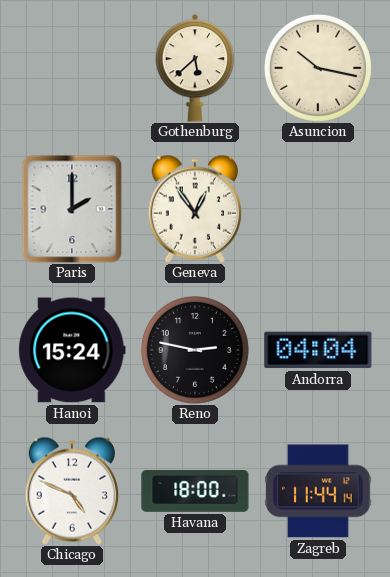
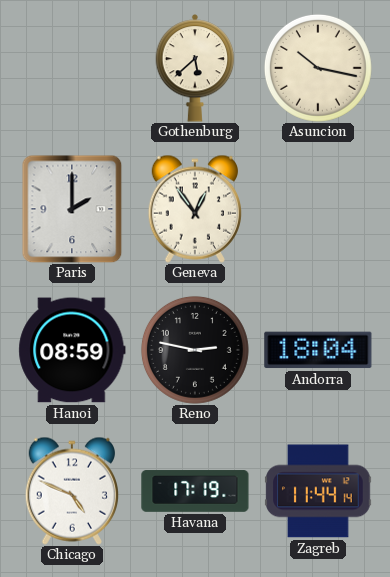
Hanoi: 15:24 -> 08:59
Andorra: 04:04 -> 18:04
Havana: 18:00 -> 17:19
